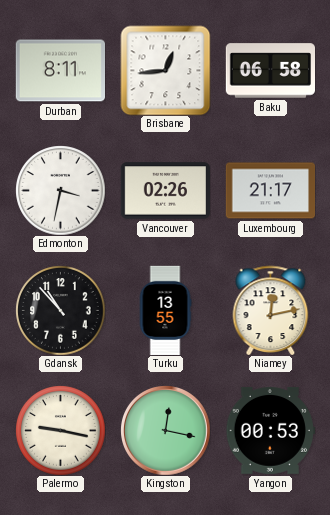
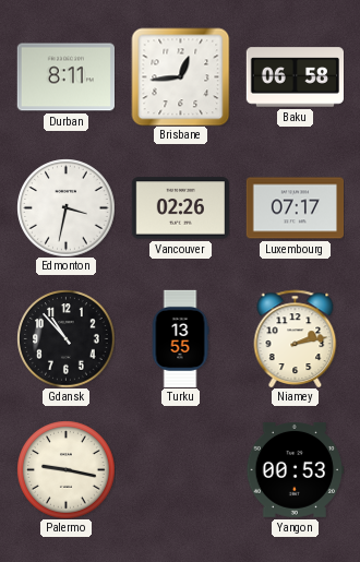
Luxembourg: 21:17 -> 07:17
Niamey: 12:13 -> 2:13
Kingston: 12:17 -> none
